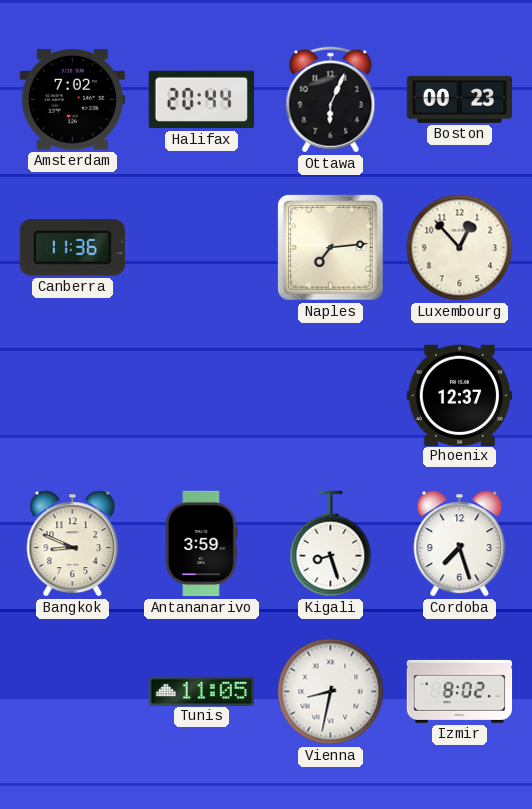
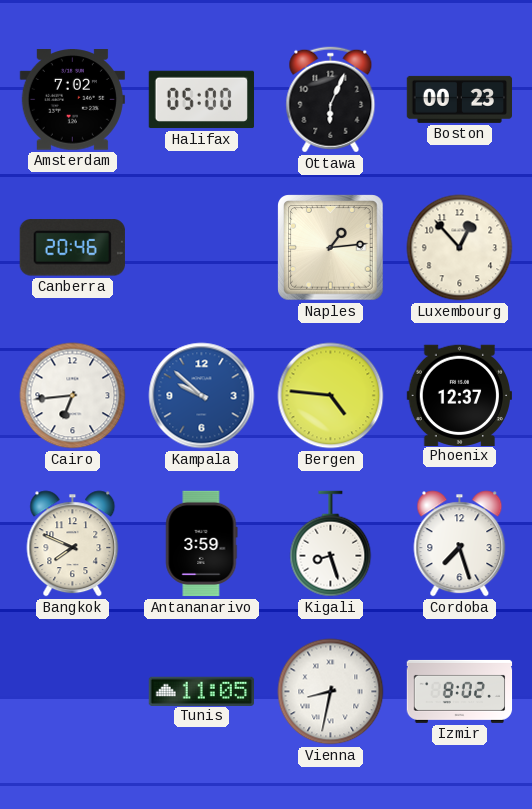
Halifax: 20:44 -> 05:00
Canberra: 11:36 -> 20:46
Naples: 7:14 -> 1:14
Cairo: none -> 6:44
Kampala: none -> 9:52
Bergen: none -> 4:46
Bangkok: 8:49 -> 7:49
